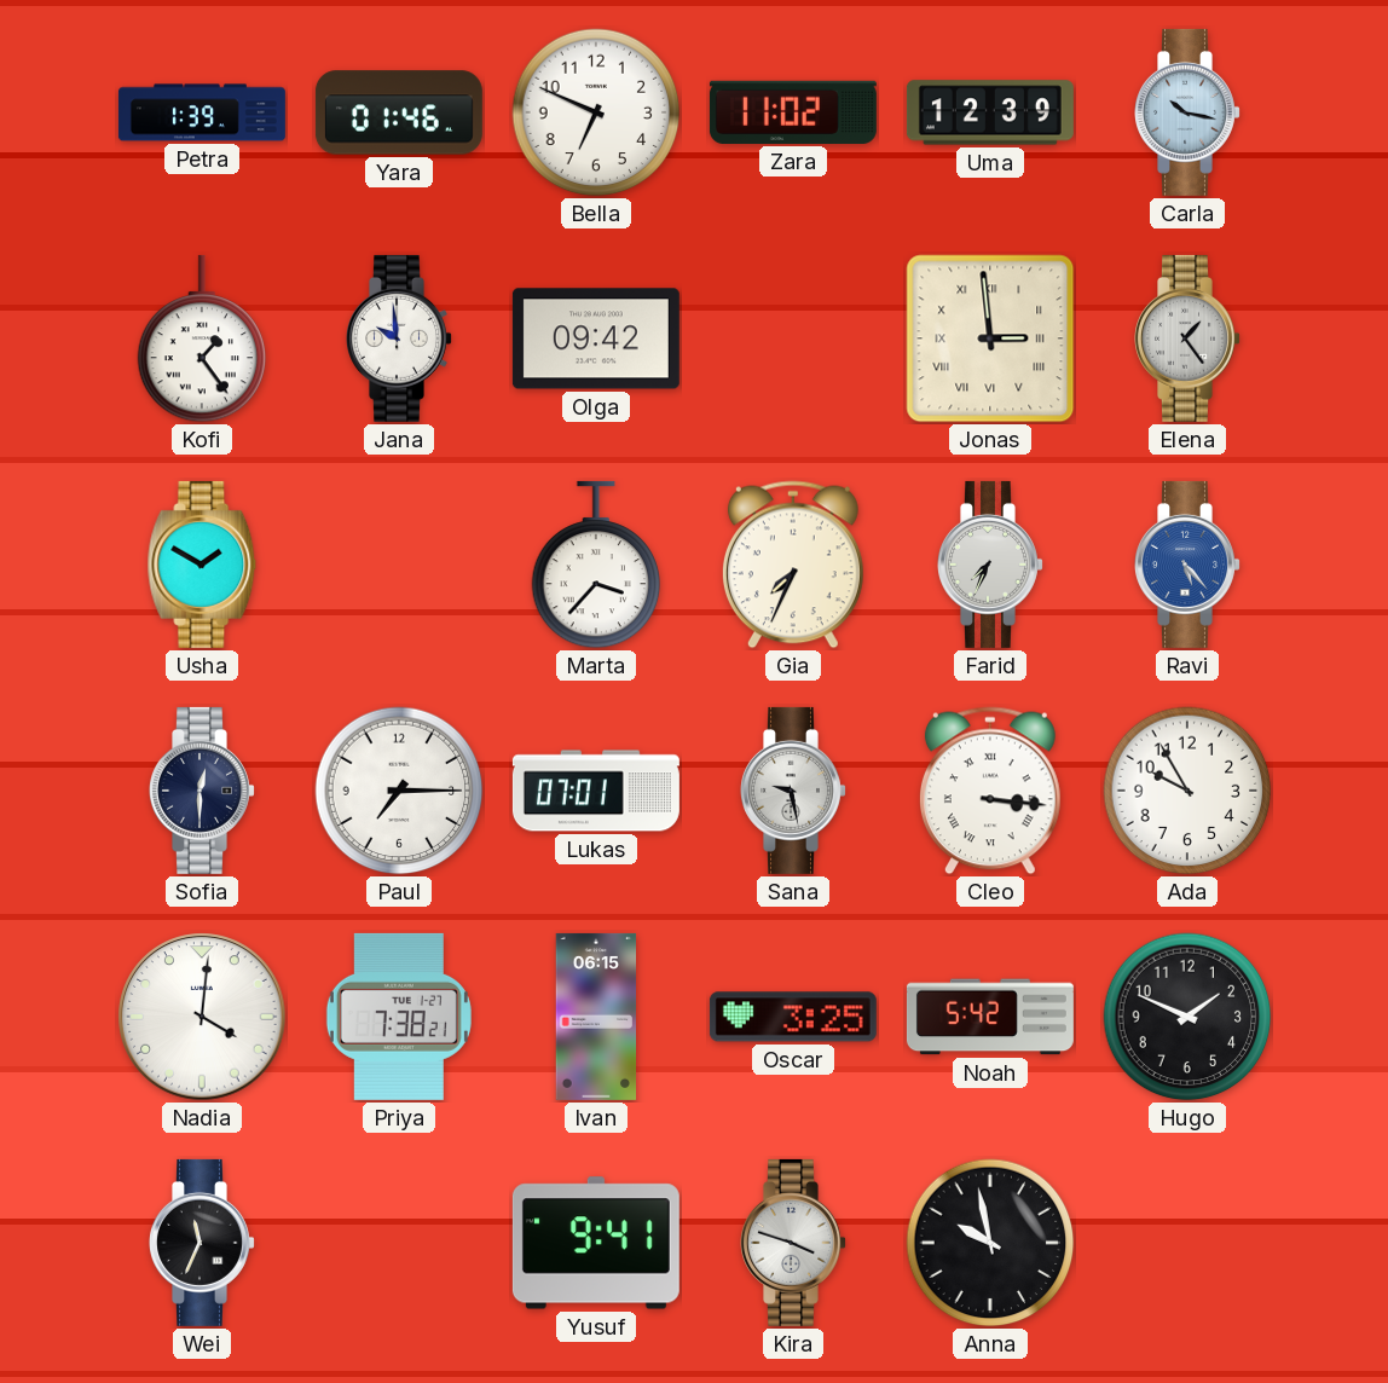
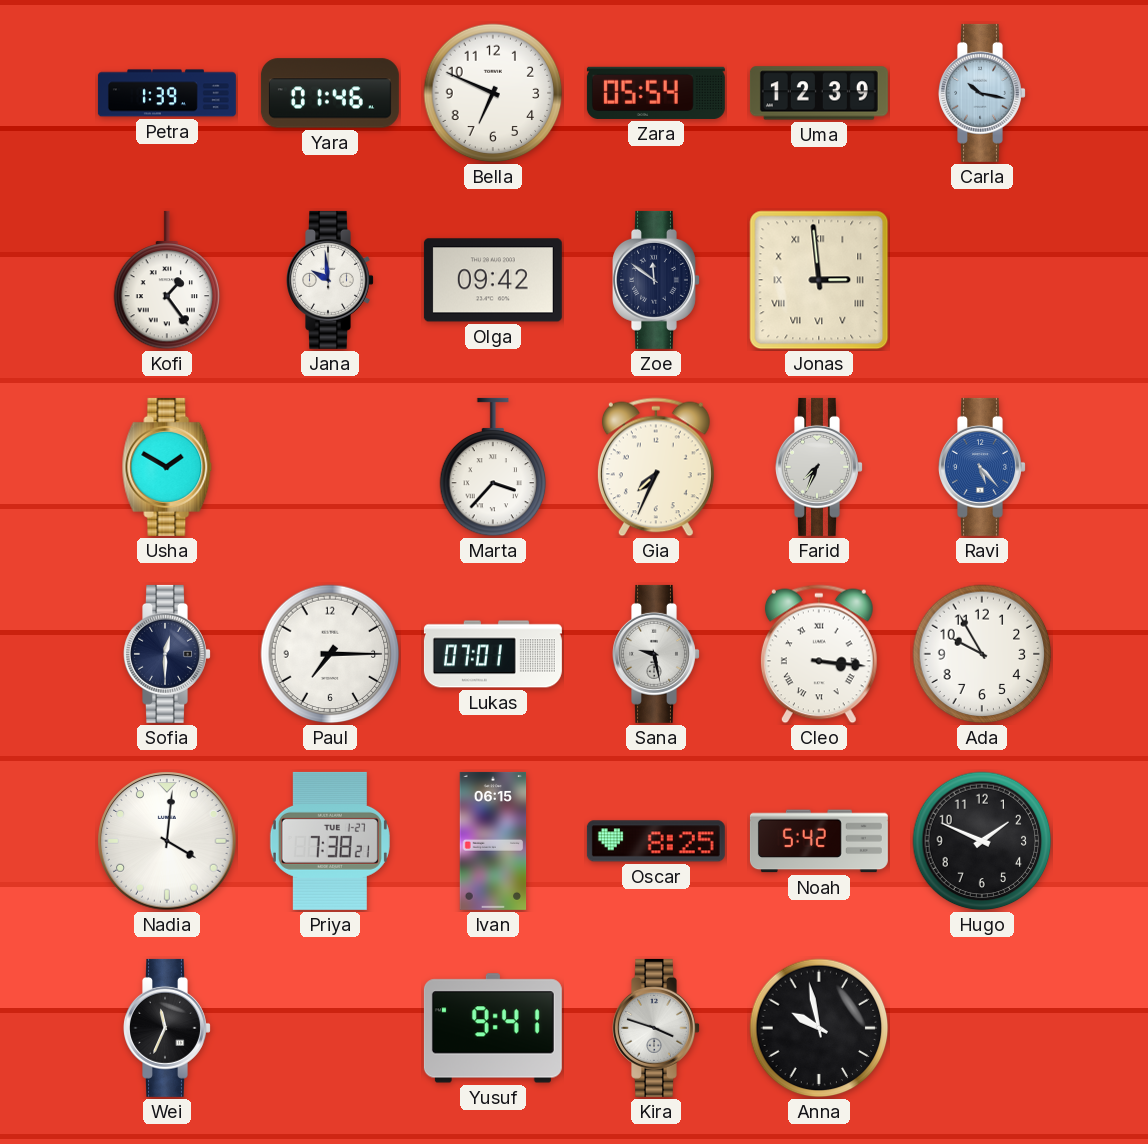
Zara: 11:02 -> 05:54
Zoe: none -> 11:51
Elena: 1:24 -> none
Oscar: 3:25 -> 8:25
